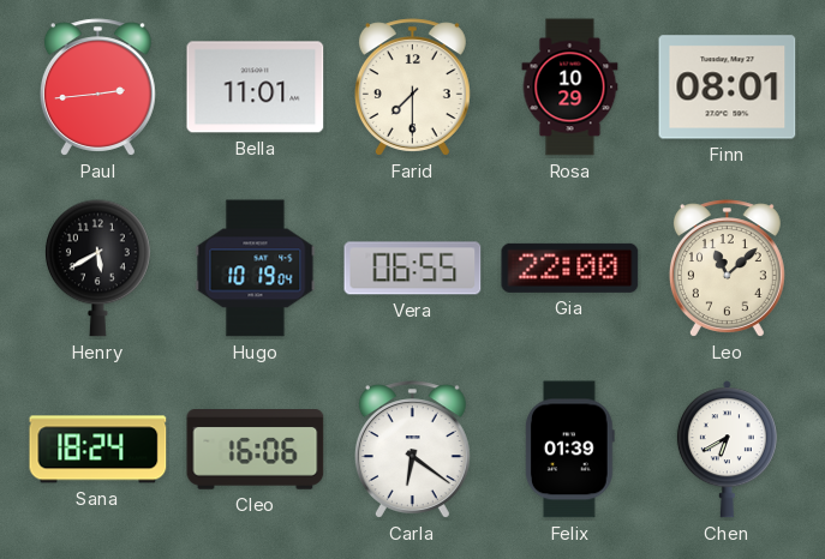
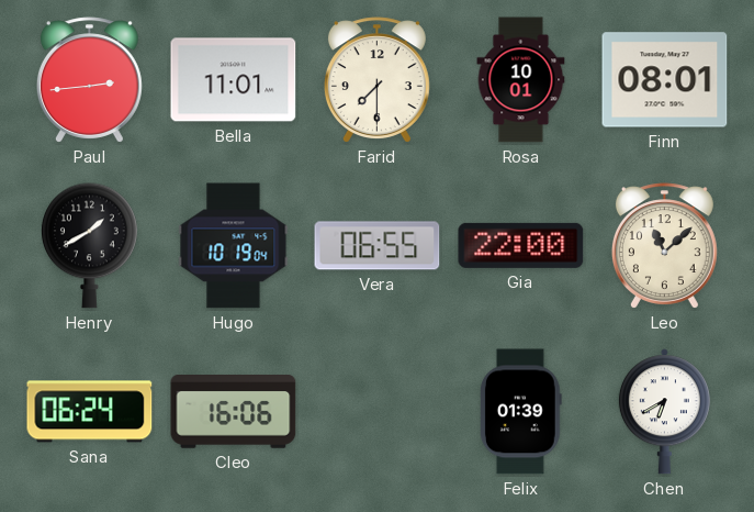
Rosa: 10:29 -> 10:01
Henry: 5:40 -> 1:40
Sana: 18:24 -> 06:24
Carla: 6:21 -> none
